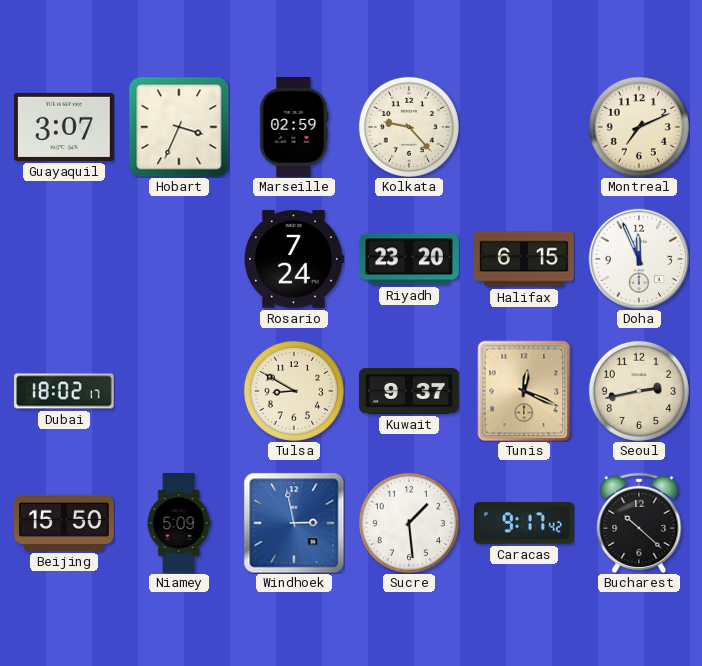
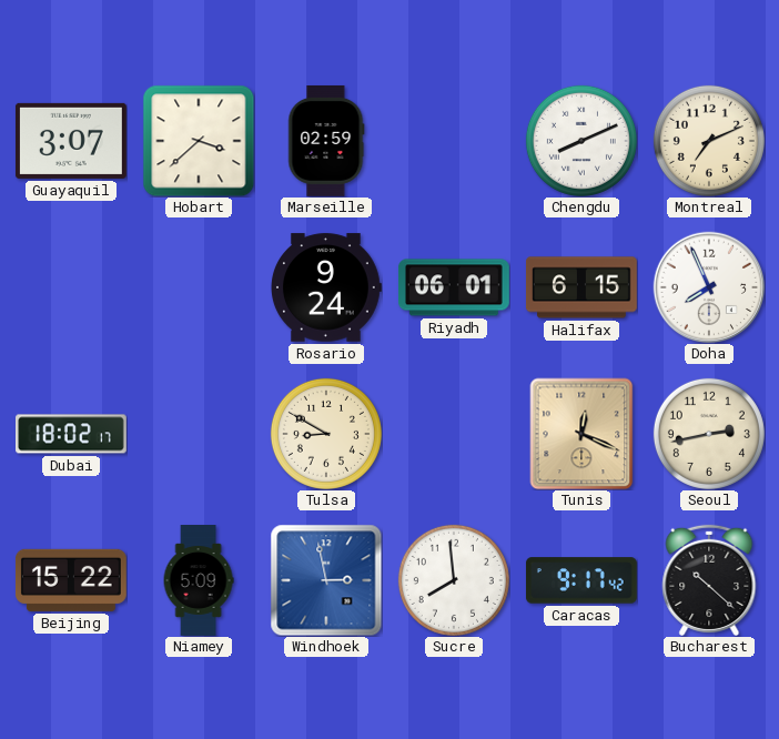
Hobart: 3:34 -> 3:38
Kolkata: 9:23 -> none
Chengdu: none -> 8:11
Rosario: 7:24 -> 9:24
Riyadh: 23:20 -> 06:01
Doha: 11:56 -> 7:56
Kuwait: 9:37 -> none
Beijing: 15:50 -> 15:22
Sucre: 1:29 -> 7:59
